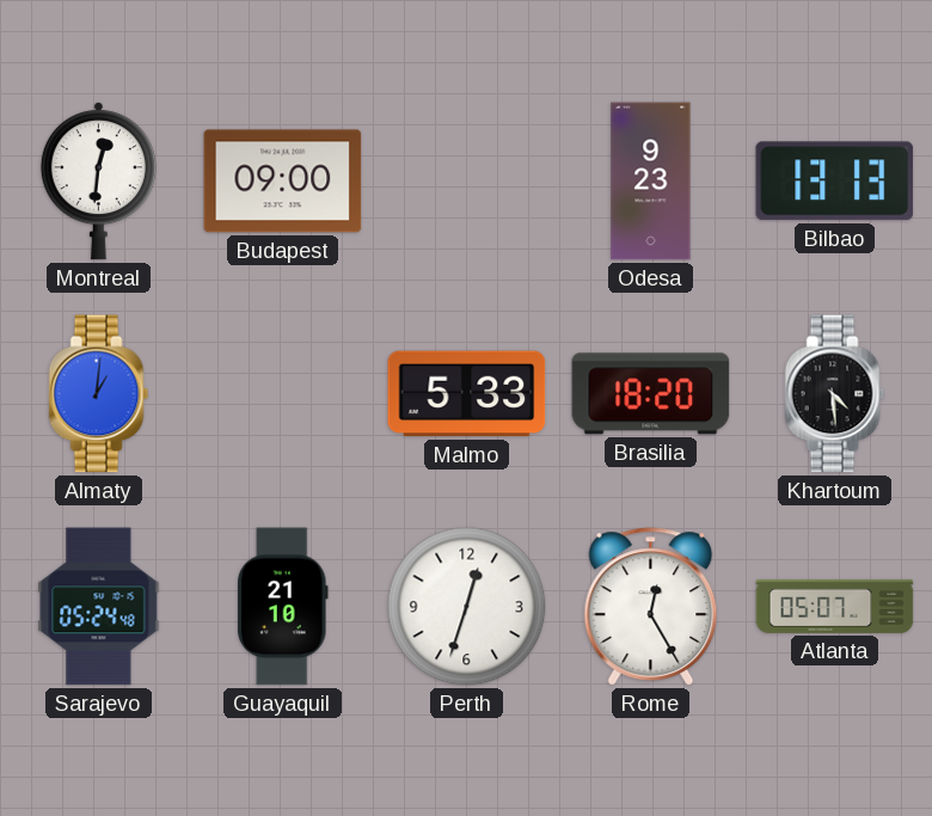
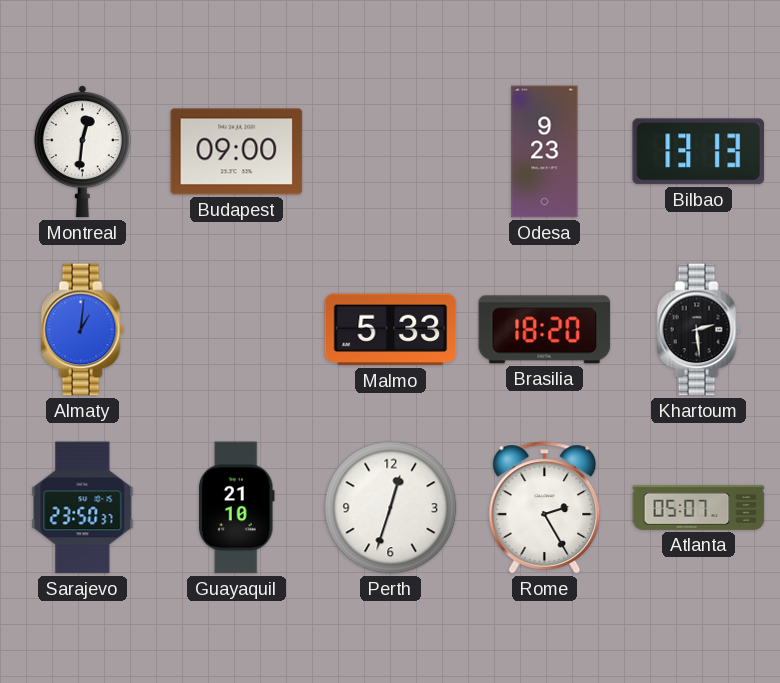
Khartoum: 4:29 -> 2:29
Sarajevo: 05:24 -> 23:50
Rome: 12:25 -> 2:25
